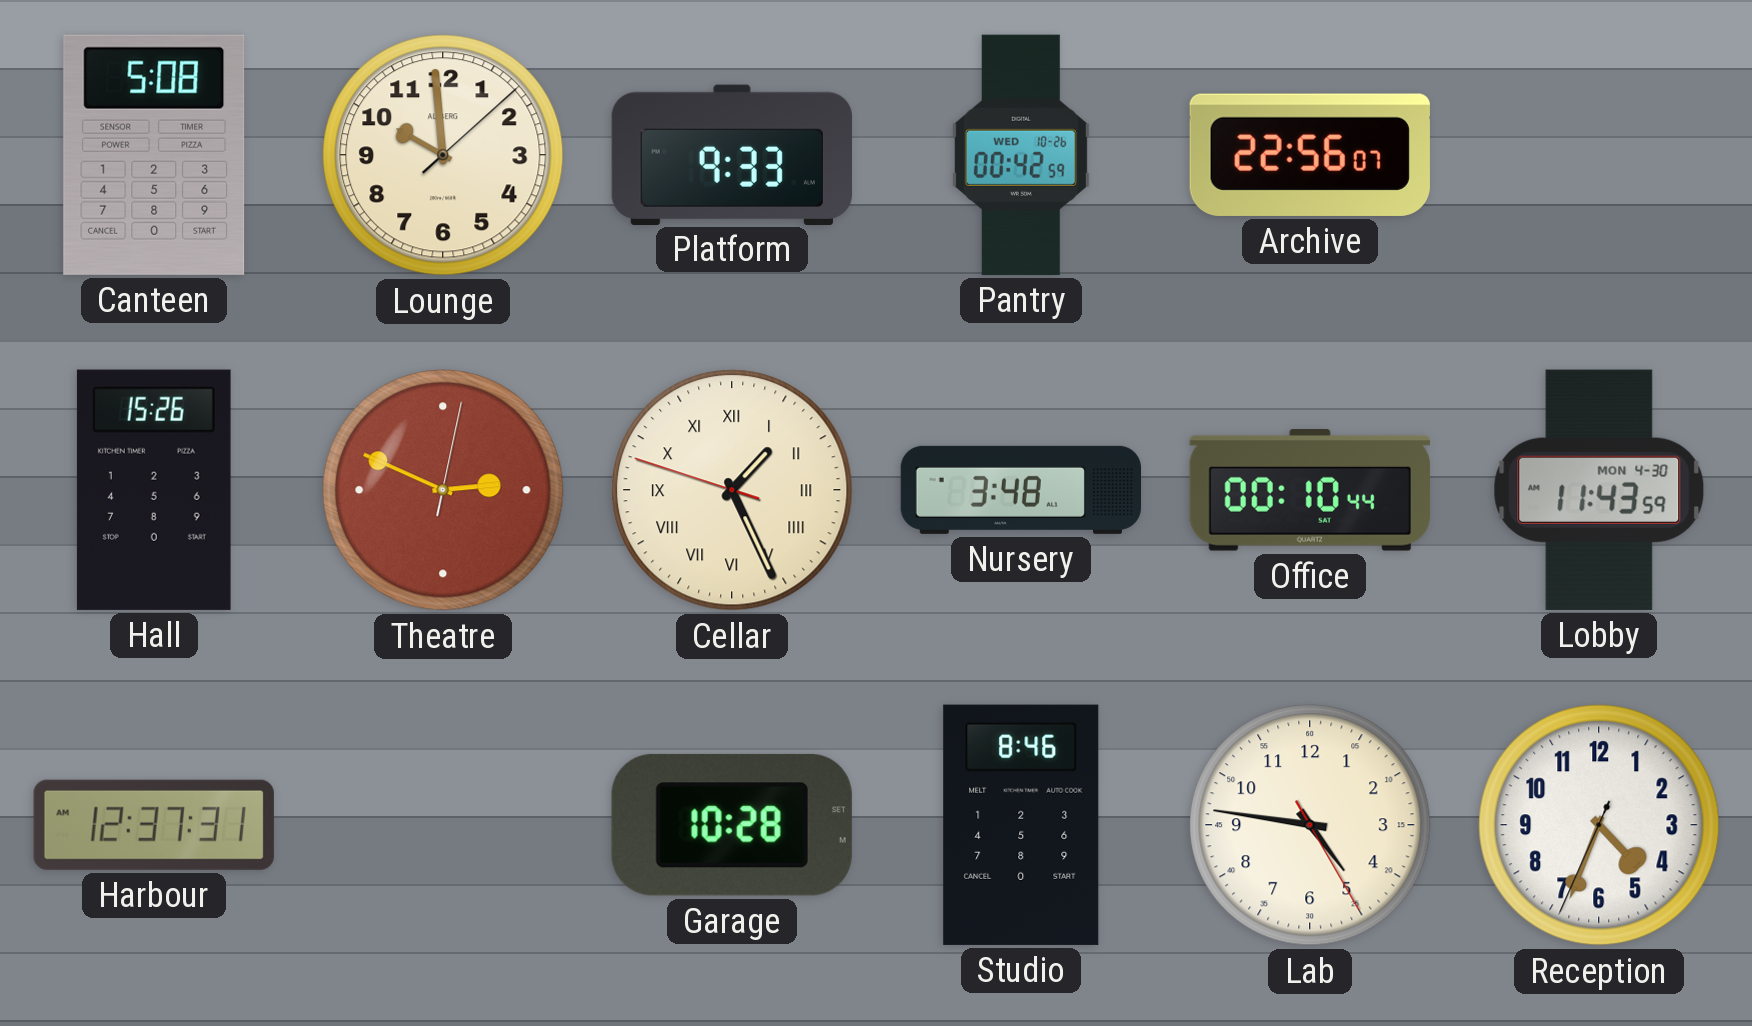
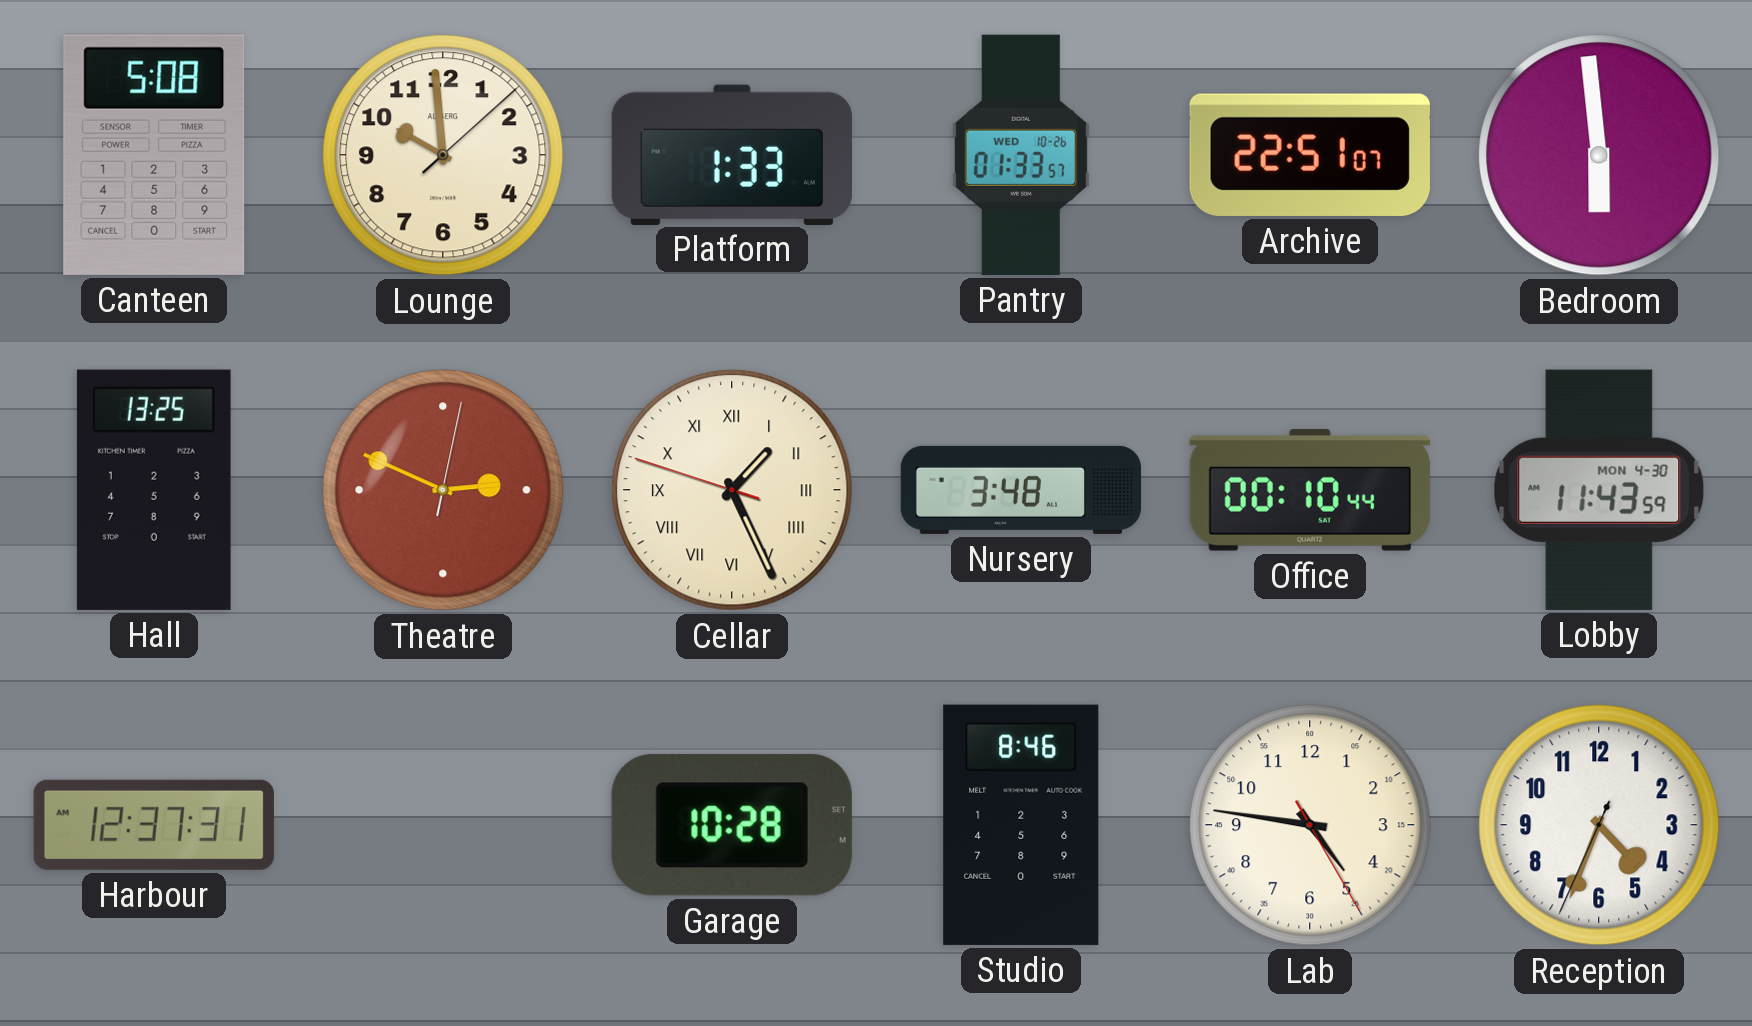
Platform: 9:33 -> 1:33
Pantry: 00:42 -> 01:33
Archive: 22:56 -> 22:51
Bedroom: none -> 5:59
Hall: 15:26 -> 13:25
